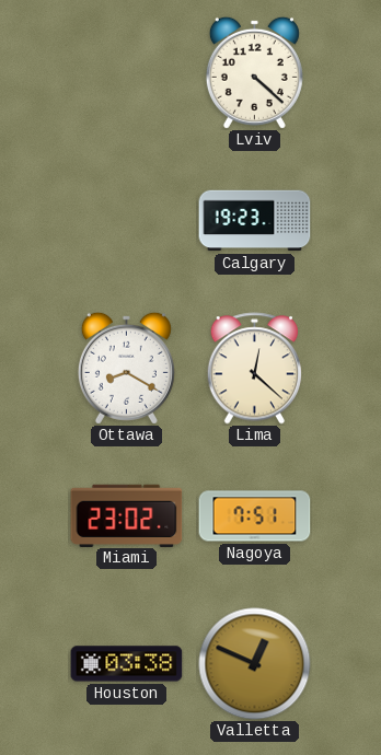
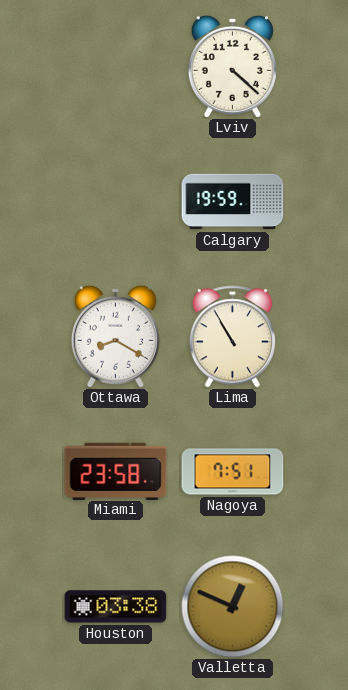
Calgary: 19:23 -> 19:59
Lima: 12:22 -> 10:55
Miami: 23:02 -> 23:58
